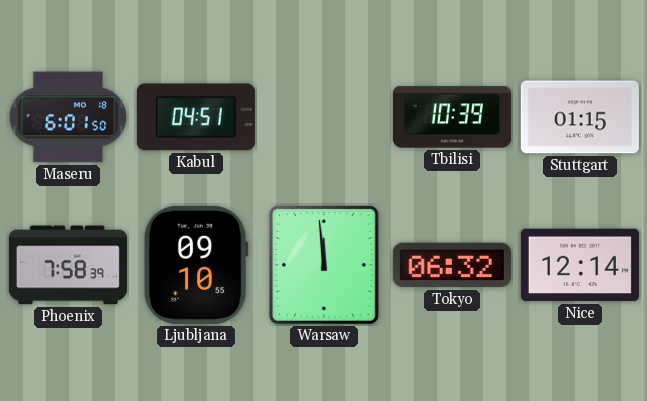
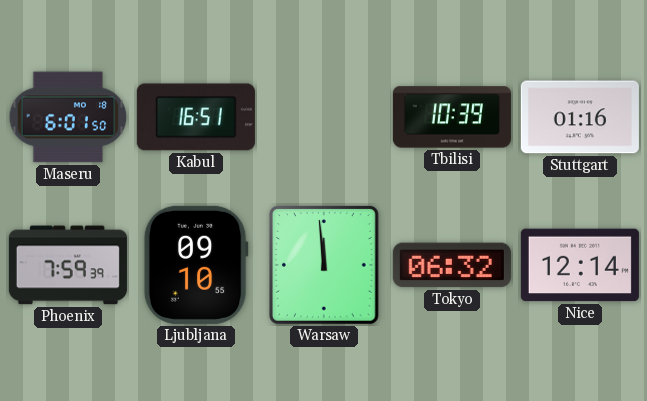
Kabul: 04:51 -> 16:51
Stuttgart: 01:15 -> 01:16
Phoenix: 7:58 -> 7:59
